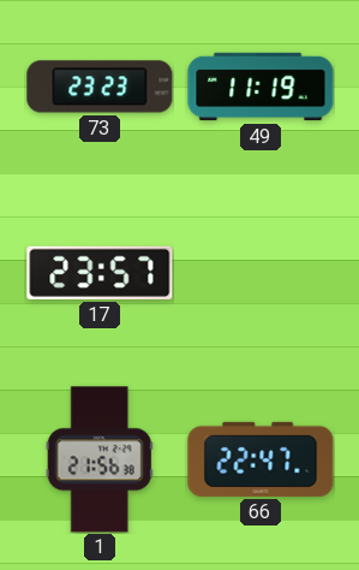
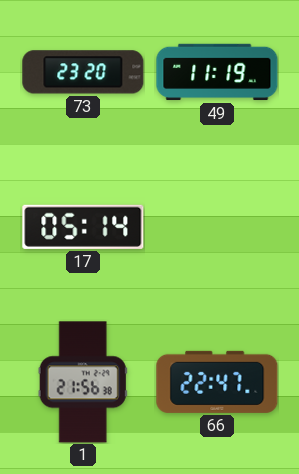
73: 23:23 -> 23:20
17: 23:57 -> 05:14
